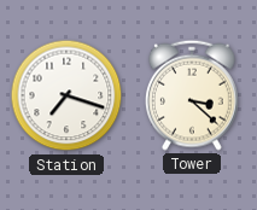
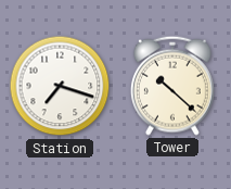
Tower: 3:22 -> 10:22
